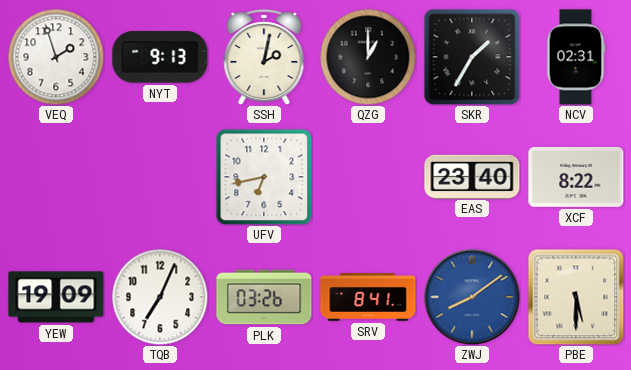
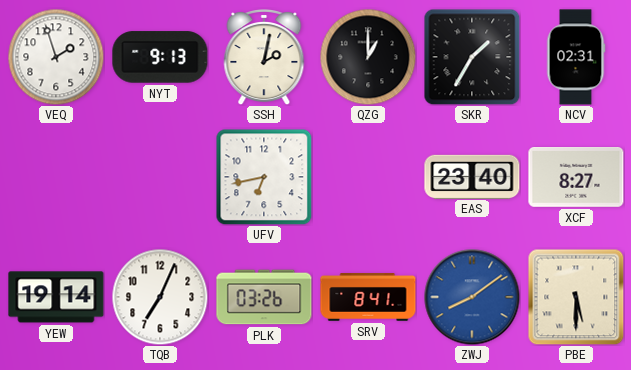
XCF: 8:22 -> 8:27
YEW: 19:09 -> 19:14
